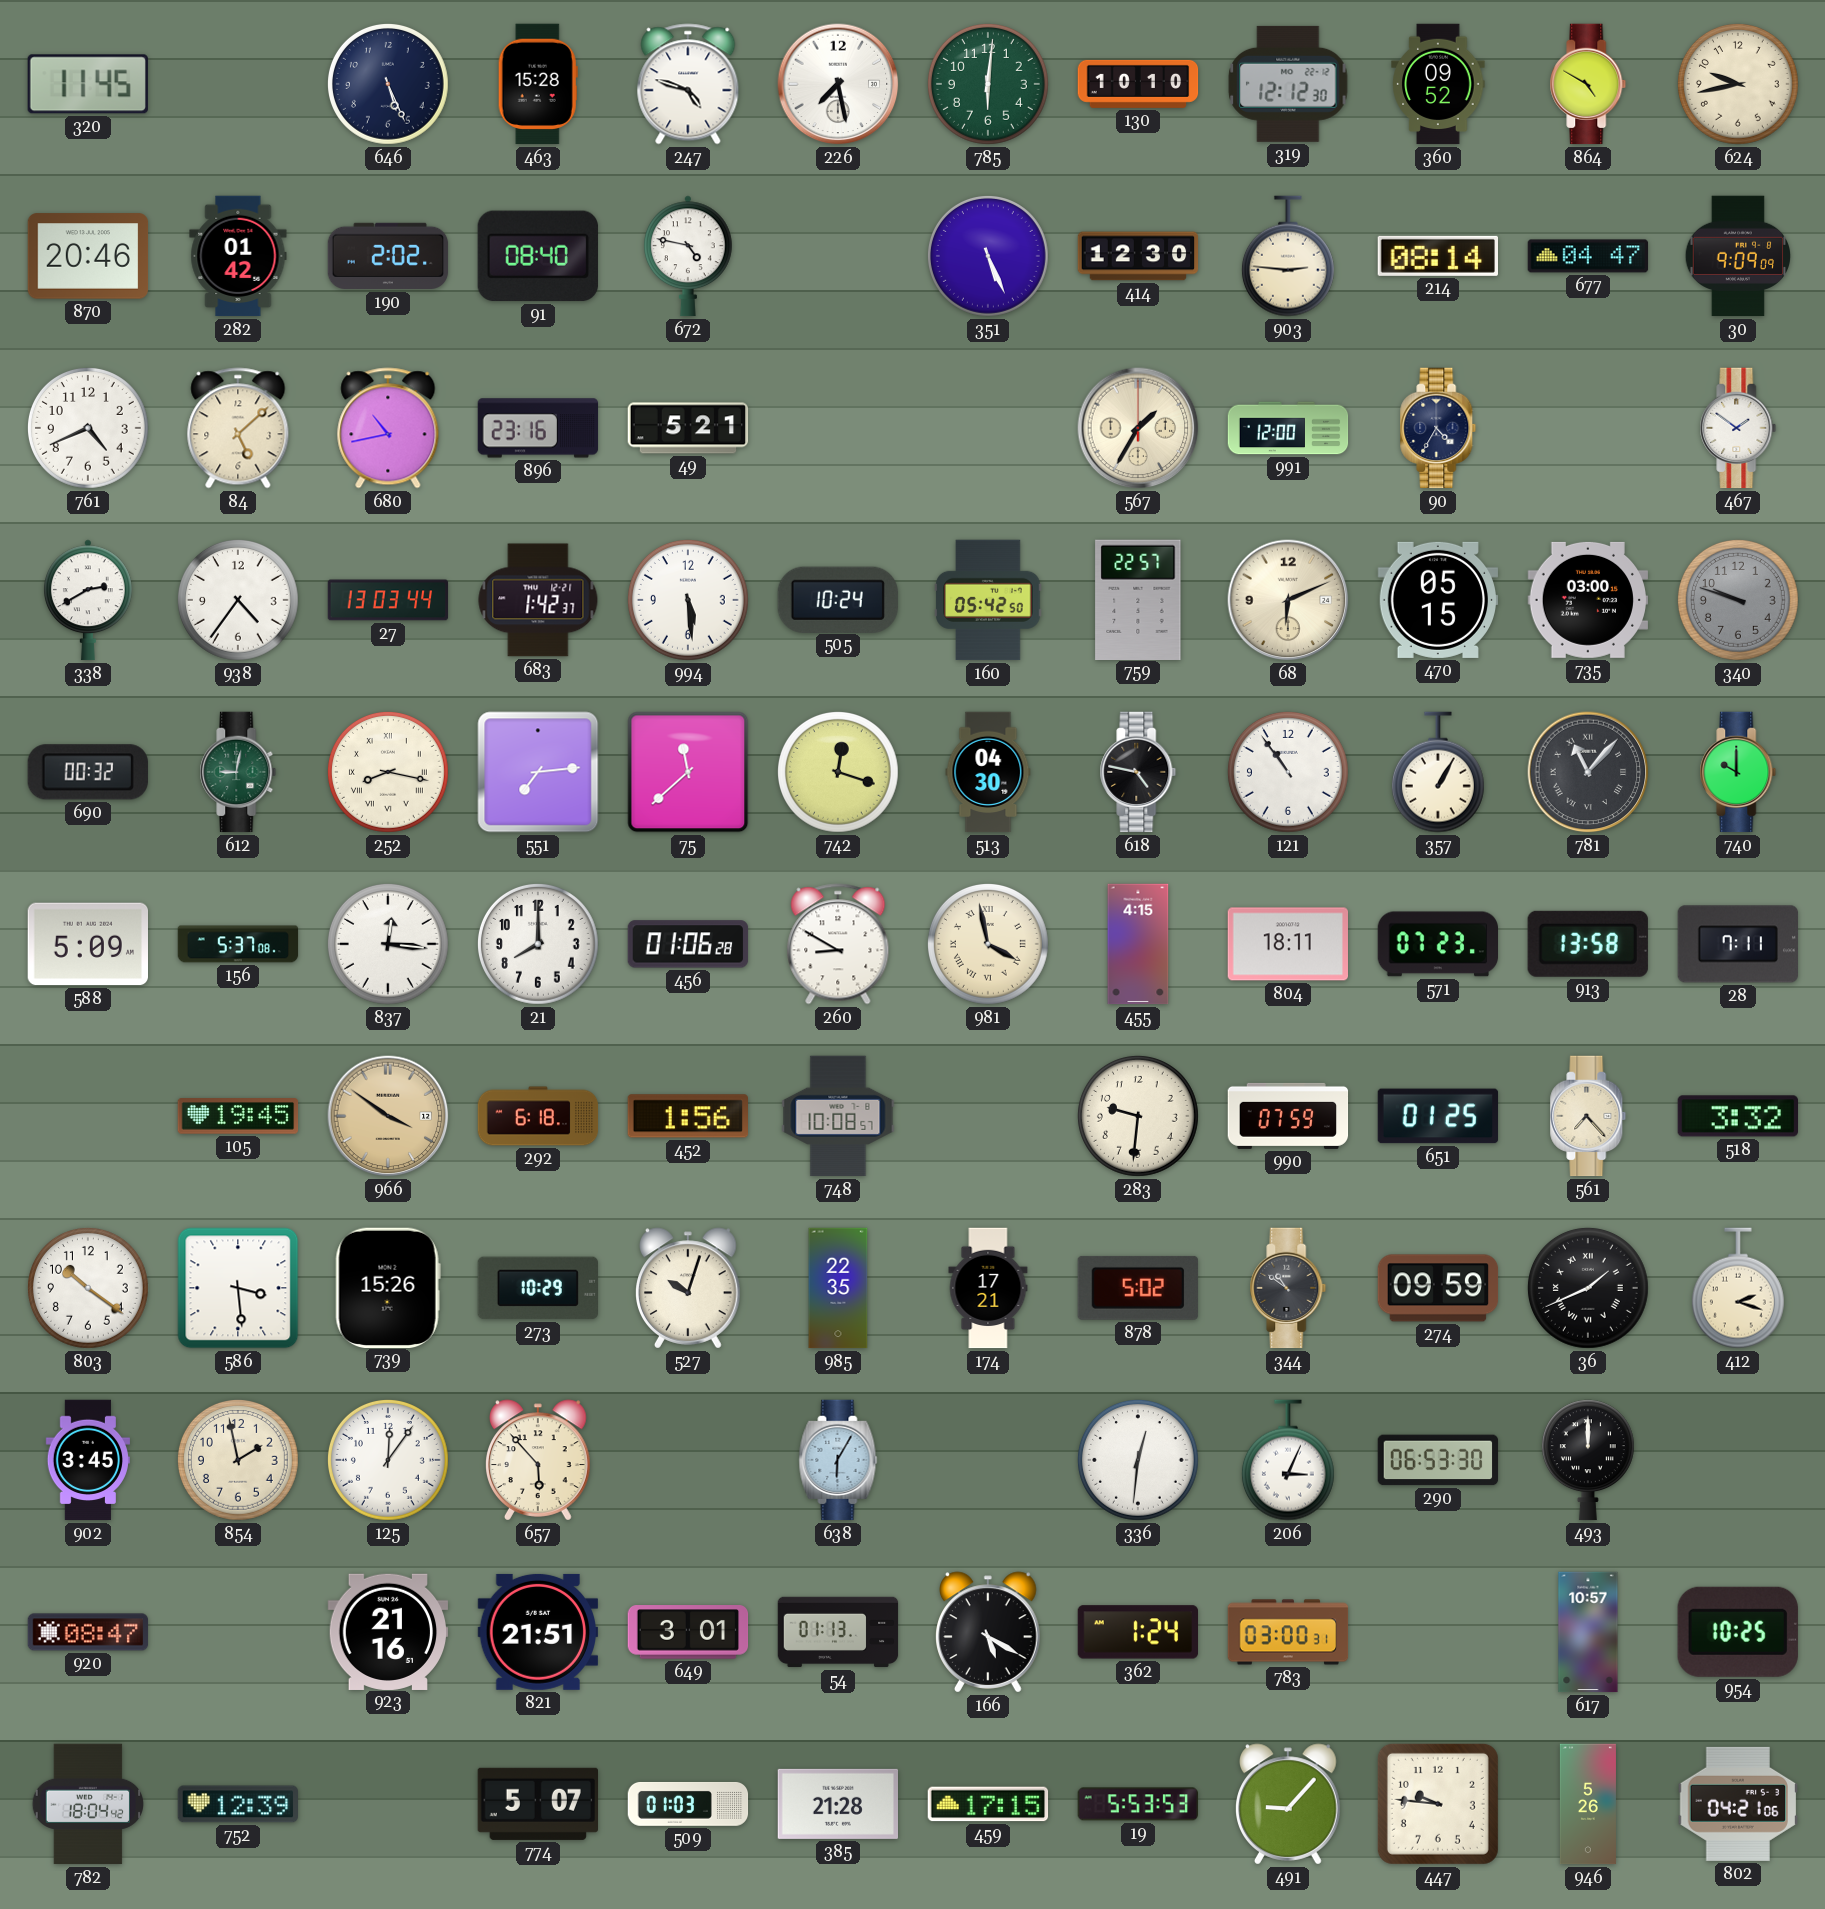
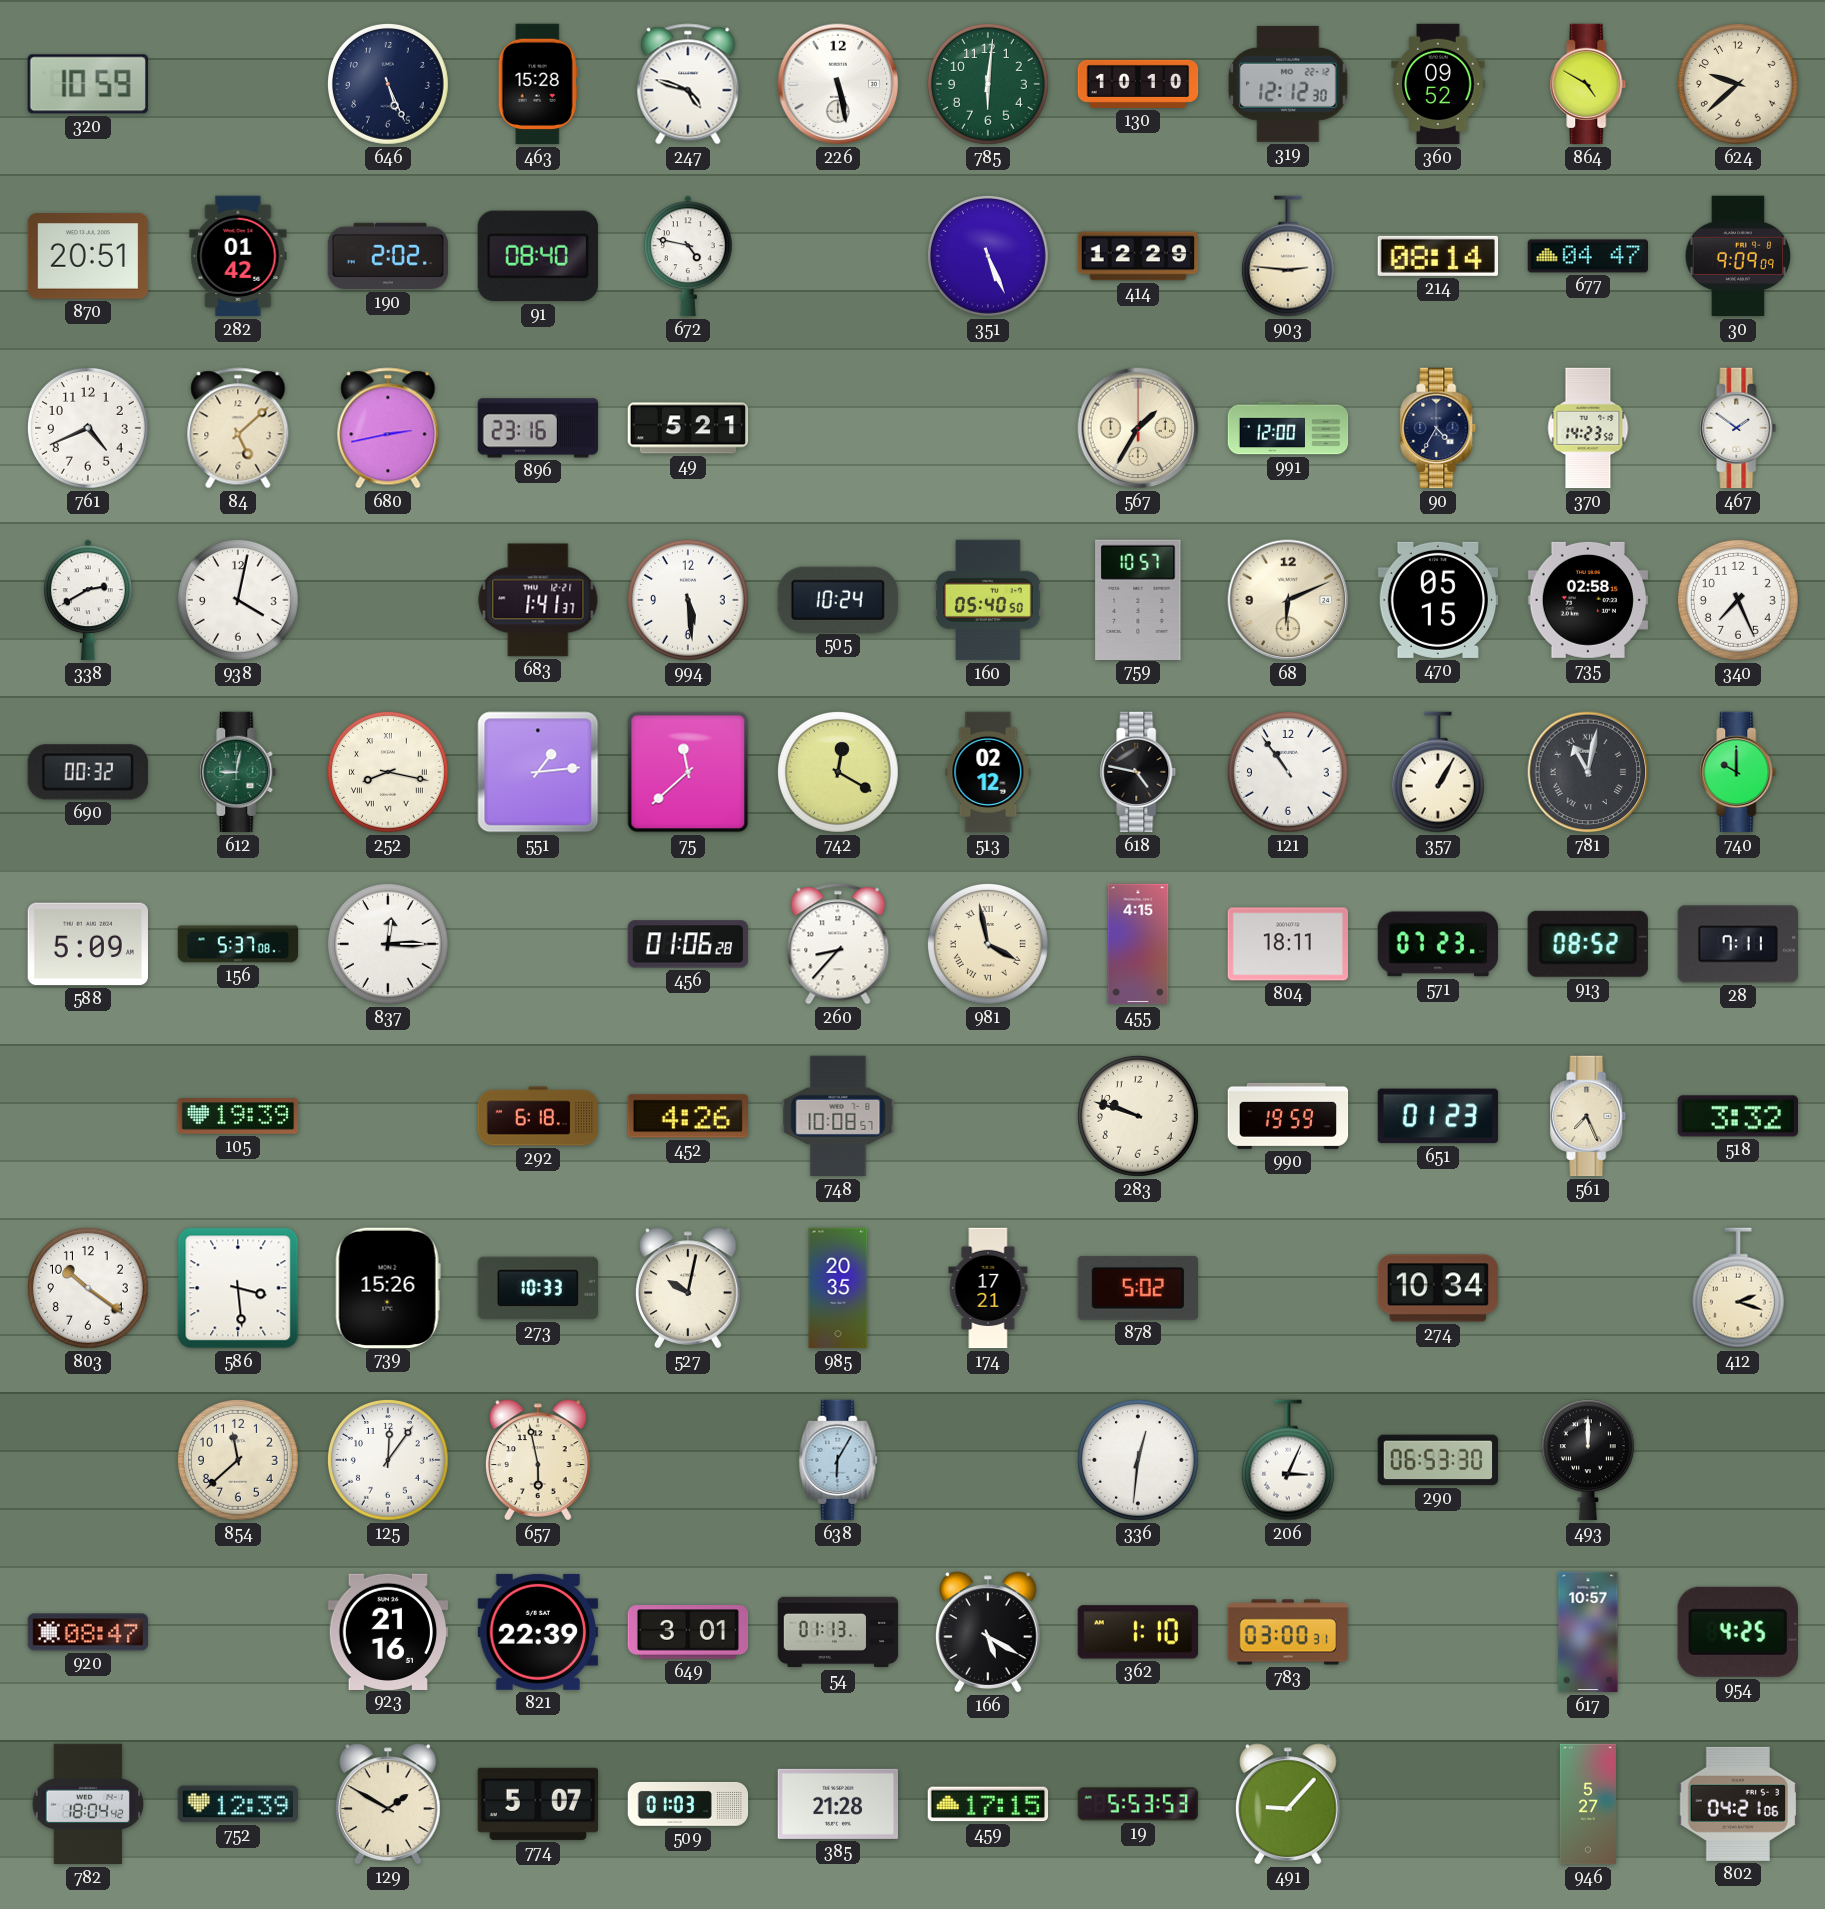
320: 11:45 -> 10:59
226: 7:28 -> 5:28
624: 9:43 -> 9:38
870: 20:46 -> 20:51
414: 12:30 -> 12:29
680: 10:43 -> 2:43
370: none -> 14:23
938: 4:36 -> 4:02
27: 13:03 -> none
683: 1:42 -> 1:41
160: 05:42 -> 05:40
759: 22:57 -> 10:57
735: 03:00 -> 02:58
340: 9:48 -> 7:26
340 dial: grey -> white
551: 7:14 -> 1:14
742: 12:18 -> 12:20
513: 04:30 -> 02:12
781: 11:07 -> 11:02
837: 12:16 -> 12:15
21: 8:00 -> none
260: 8:50 -> 8:37
913: 13:58 -> 08:52
105: 19:45 -> 19:39
966: 3:51 -> none
452: 1:56 -> 4:26
283: 9:31 -> 9:48
990: 07:59 -> 19:59
651: 01:25 -> 01:23
561: 7:23 -> 7:26
273: 10:29 -> 10:33
527: 10:03 -> 10:02
985: 22:35 -> 20:35
344: 10:51 -> none
274: 09:59 -> 10:34
36: 1:41 -> none
902: 3:45 -> none
854: 1:58 -> 11:38
657: 5:53 -> 5:58
821: 21:51 -> 22:39
362: 1:24 -> 1:10
954: 10:25 -> 4:25
129: none -> 1:50
447: 9:46 -> none
946: 5:26 -> 5:27
